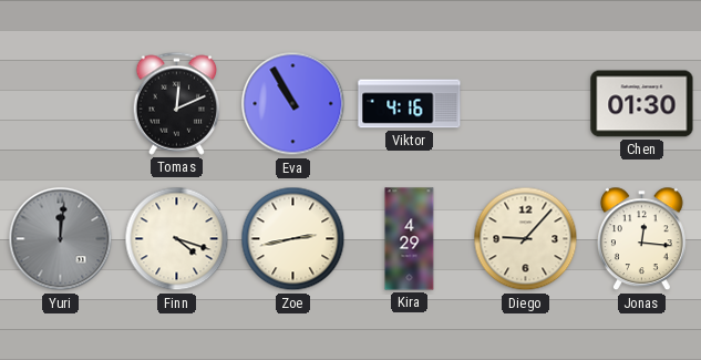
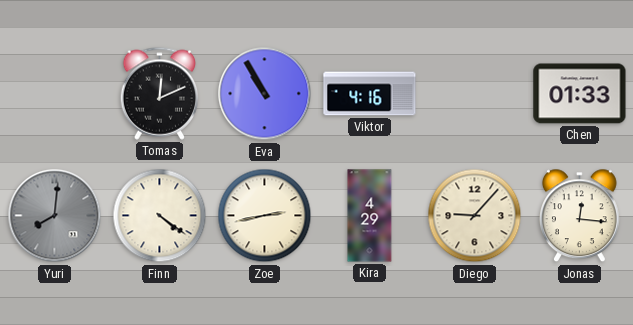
Chen: 01:30 -> 01:33
Yuri: 12:01 -> 8:01
Finn: 4:18 -> 4:21
